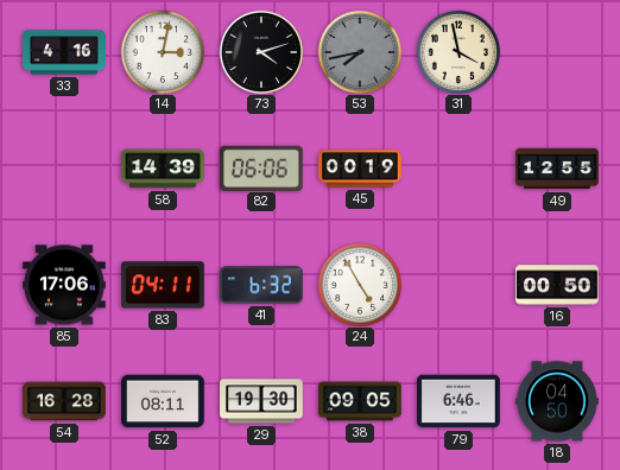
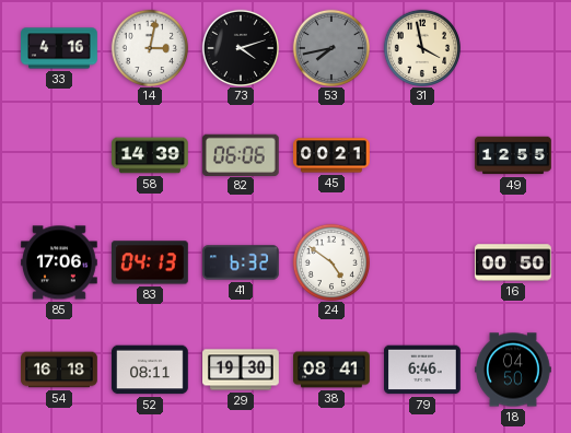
45: 00:19 -> 00:21
83: 04:11 -> 04:13
24: 4:55 -> 4:51
54: 16:28 -> 16:18
38: 09:05 -> 08:41
